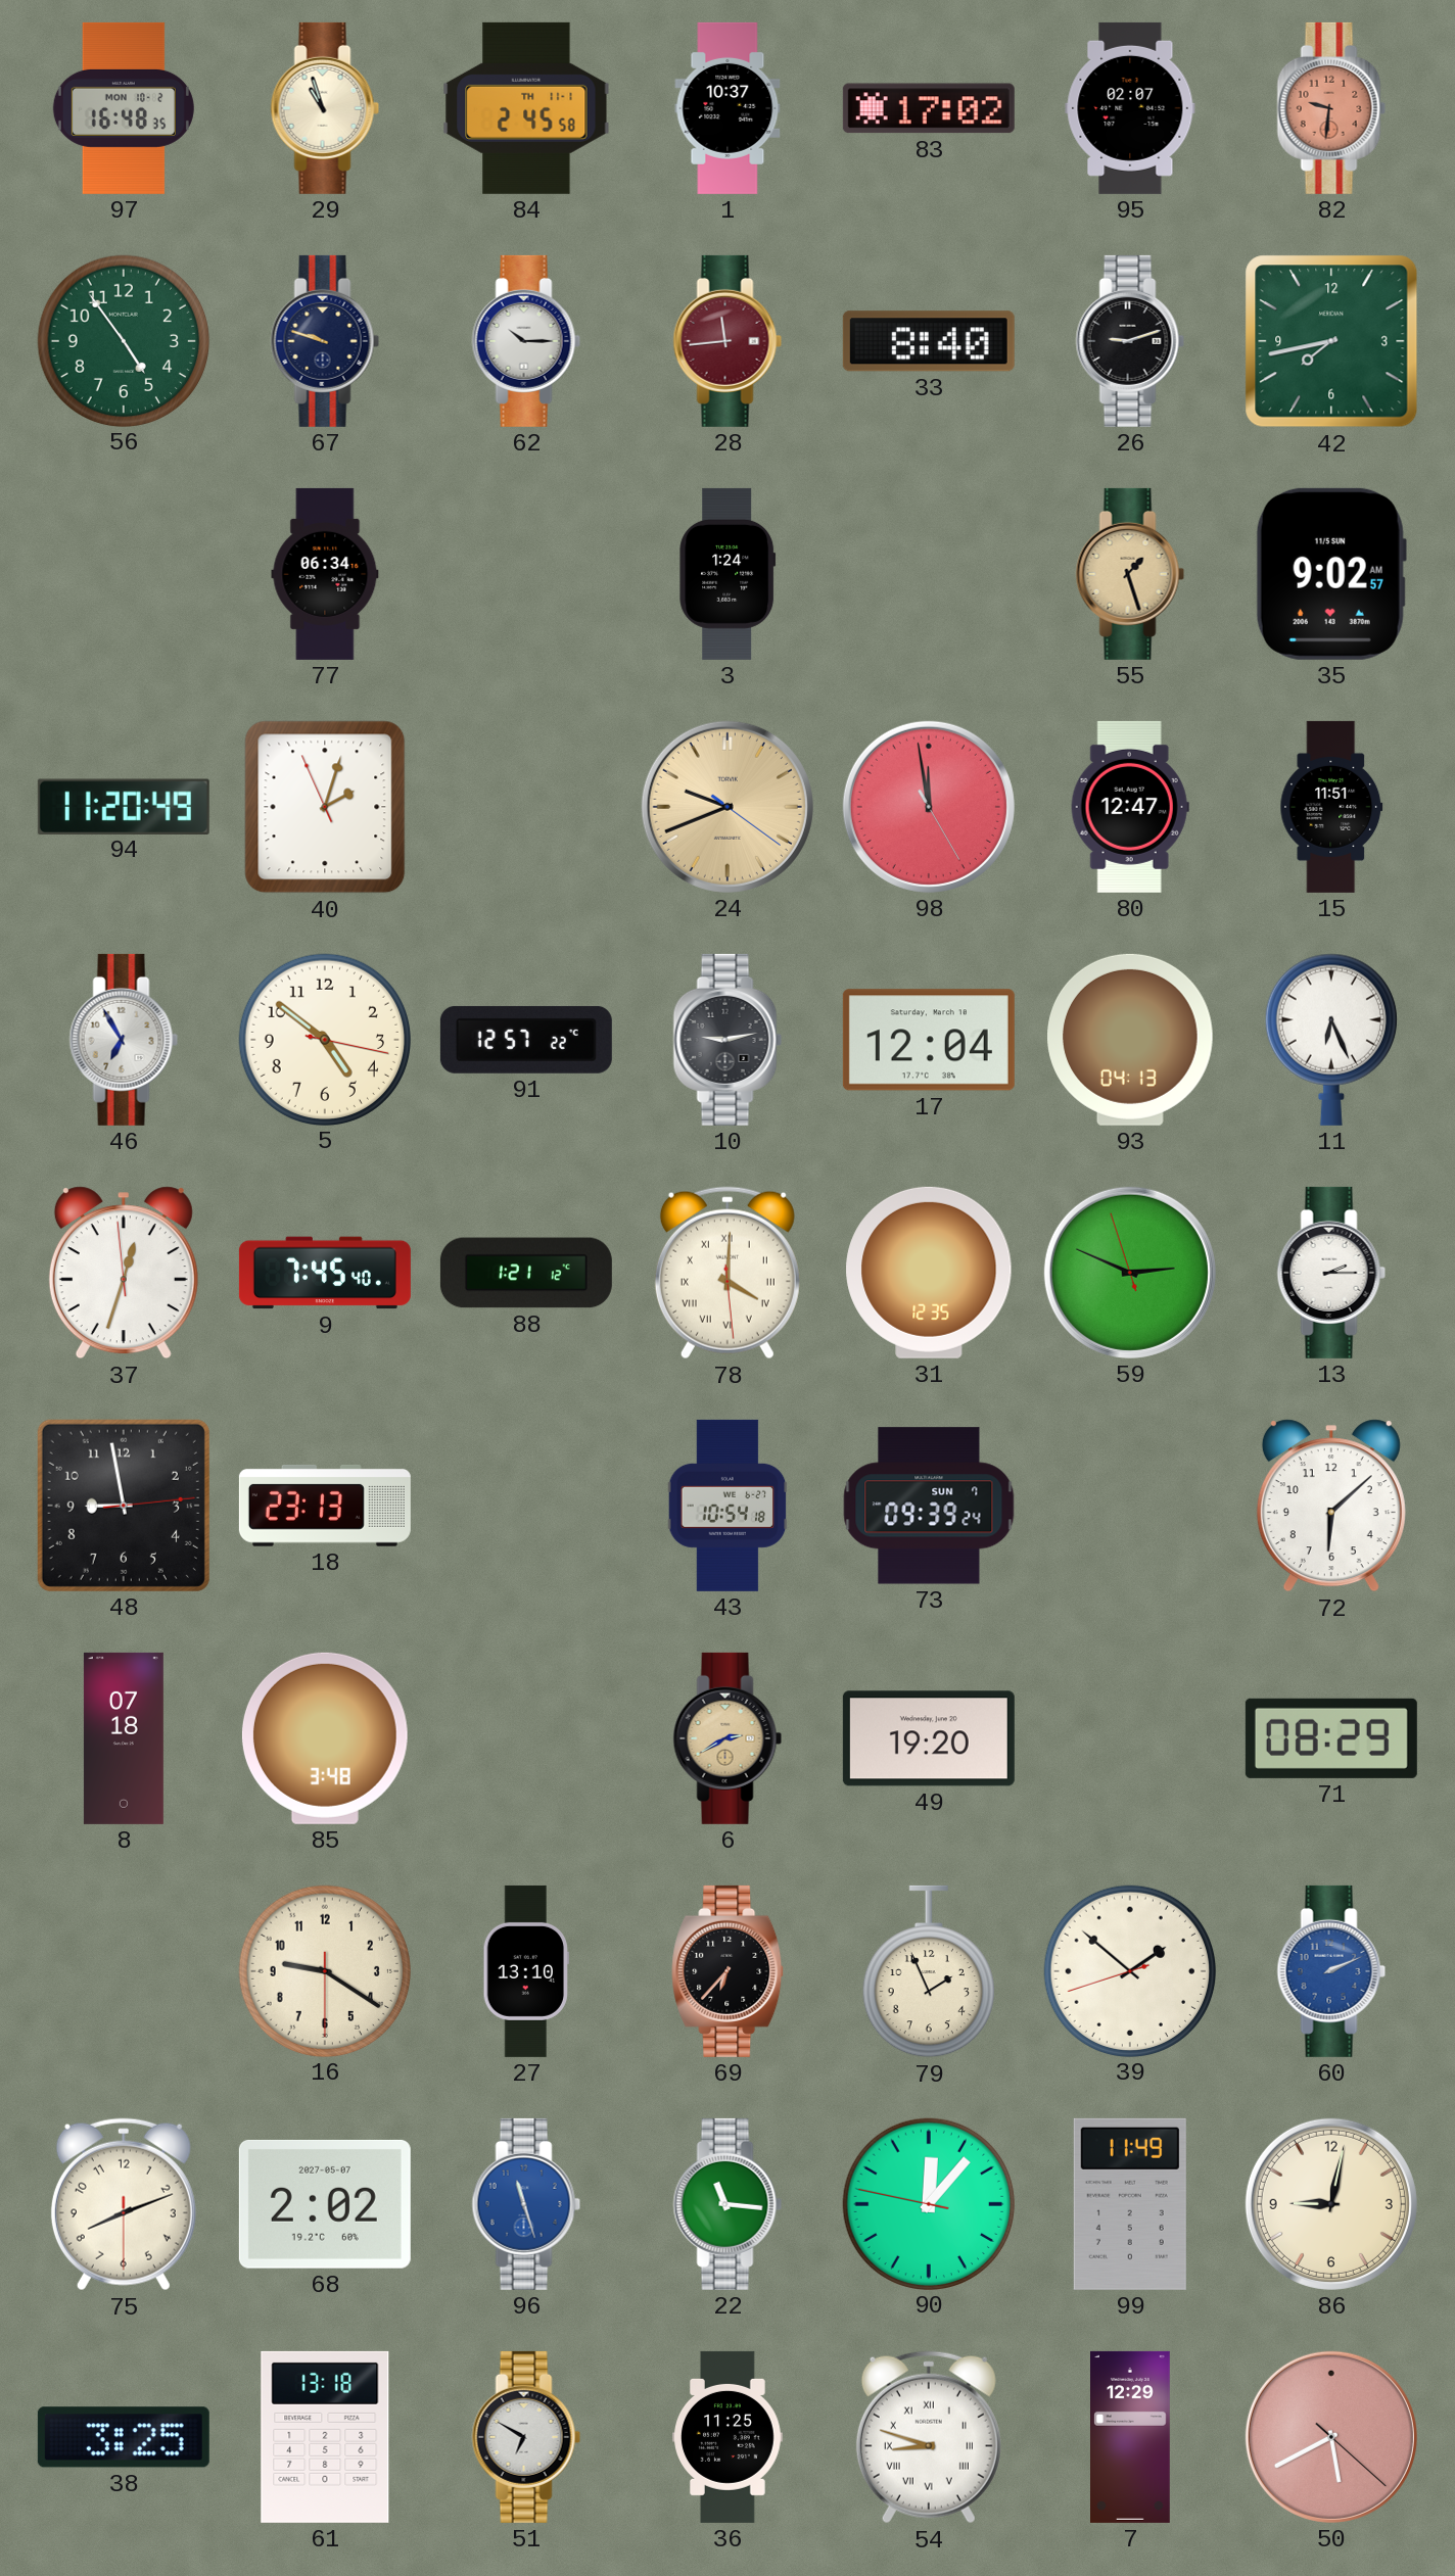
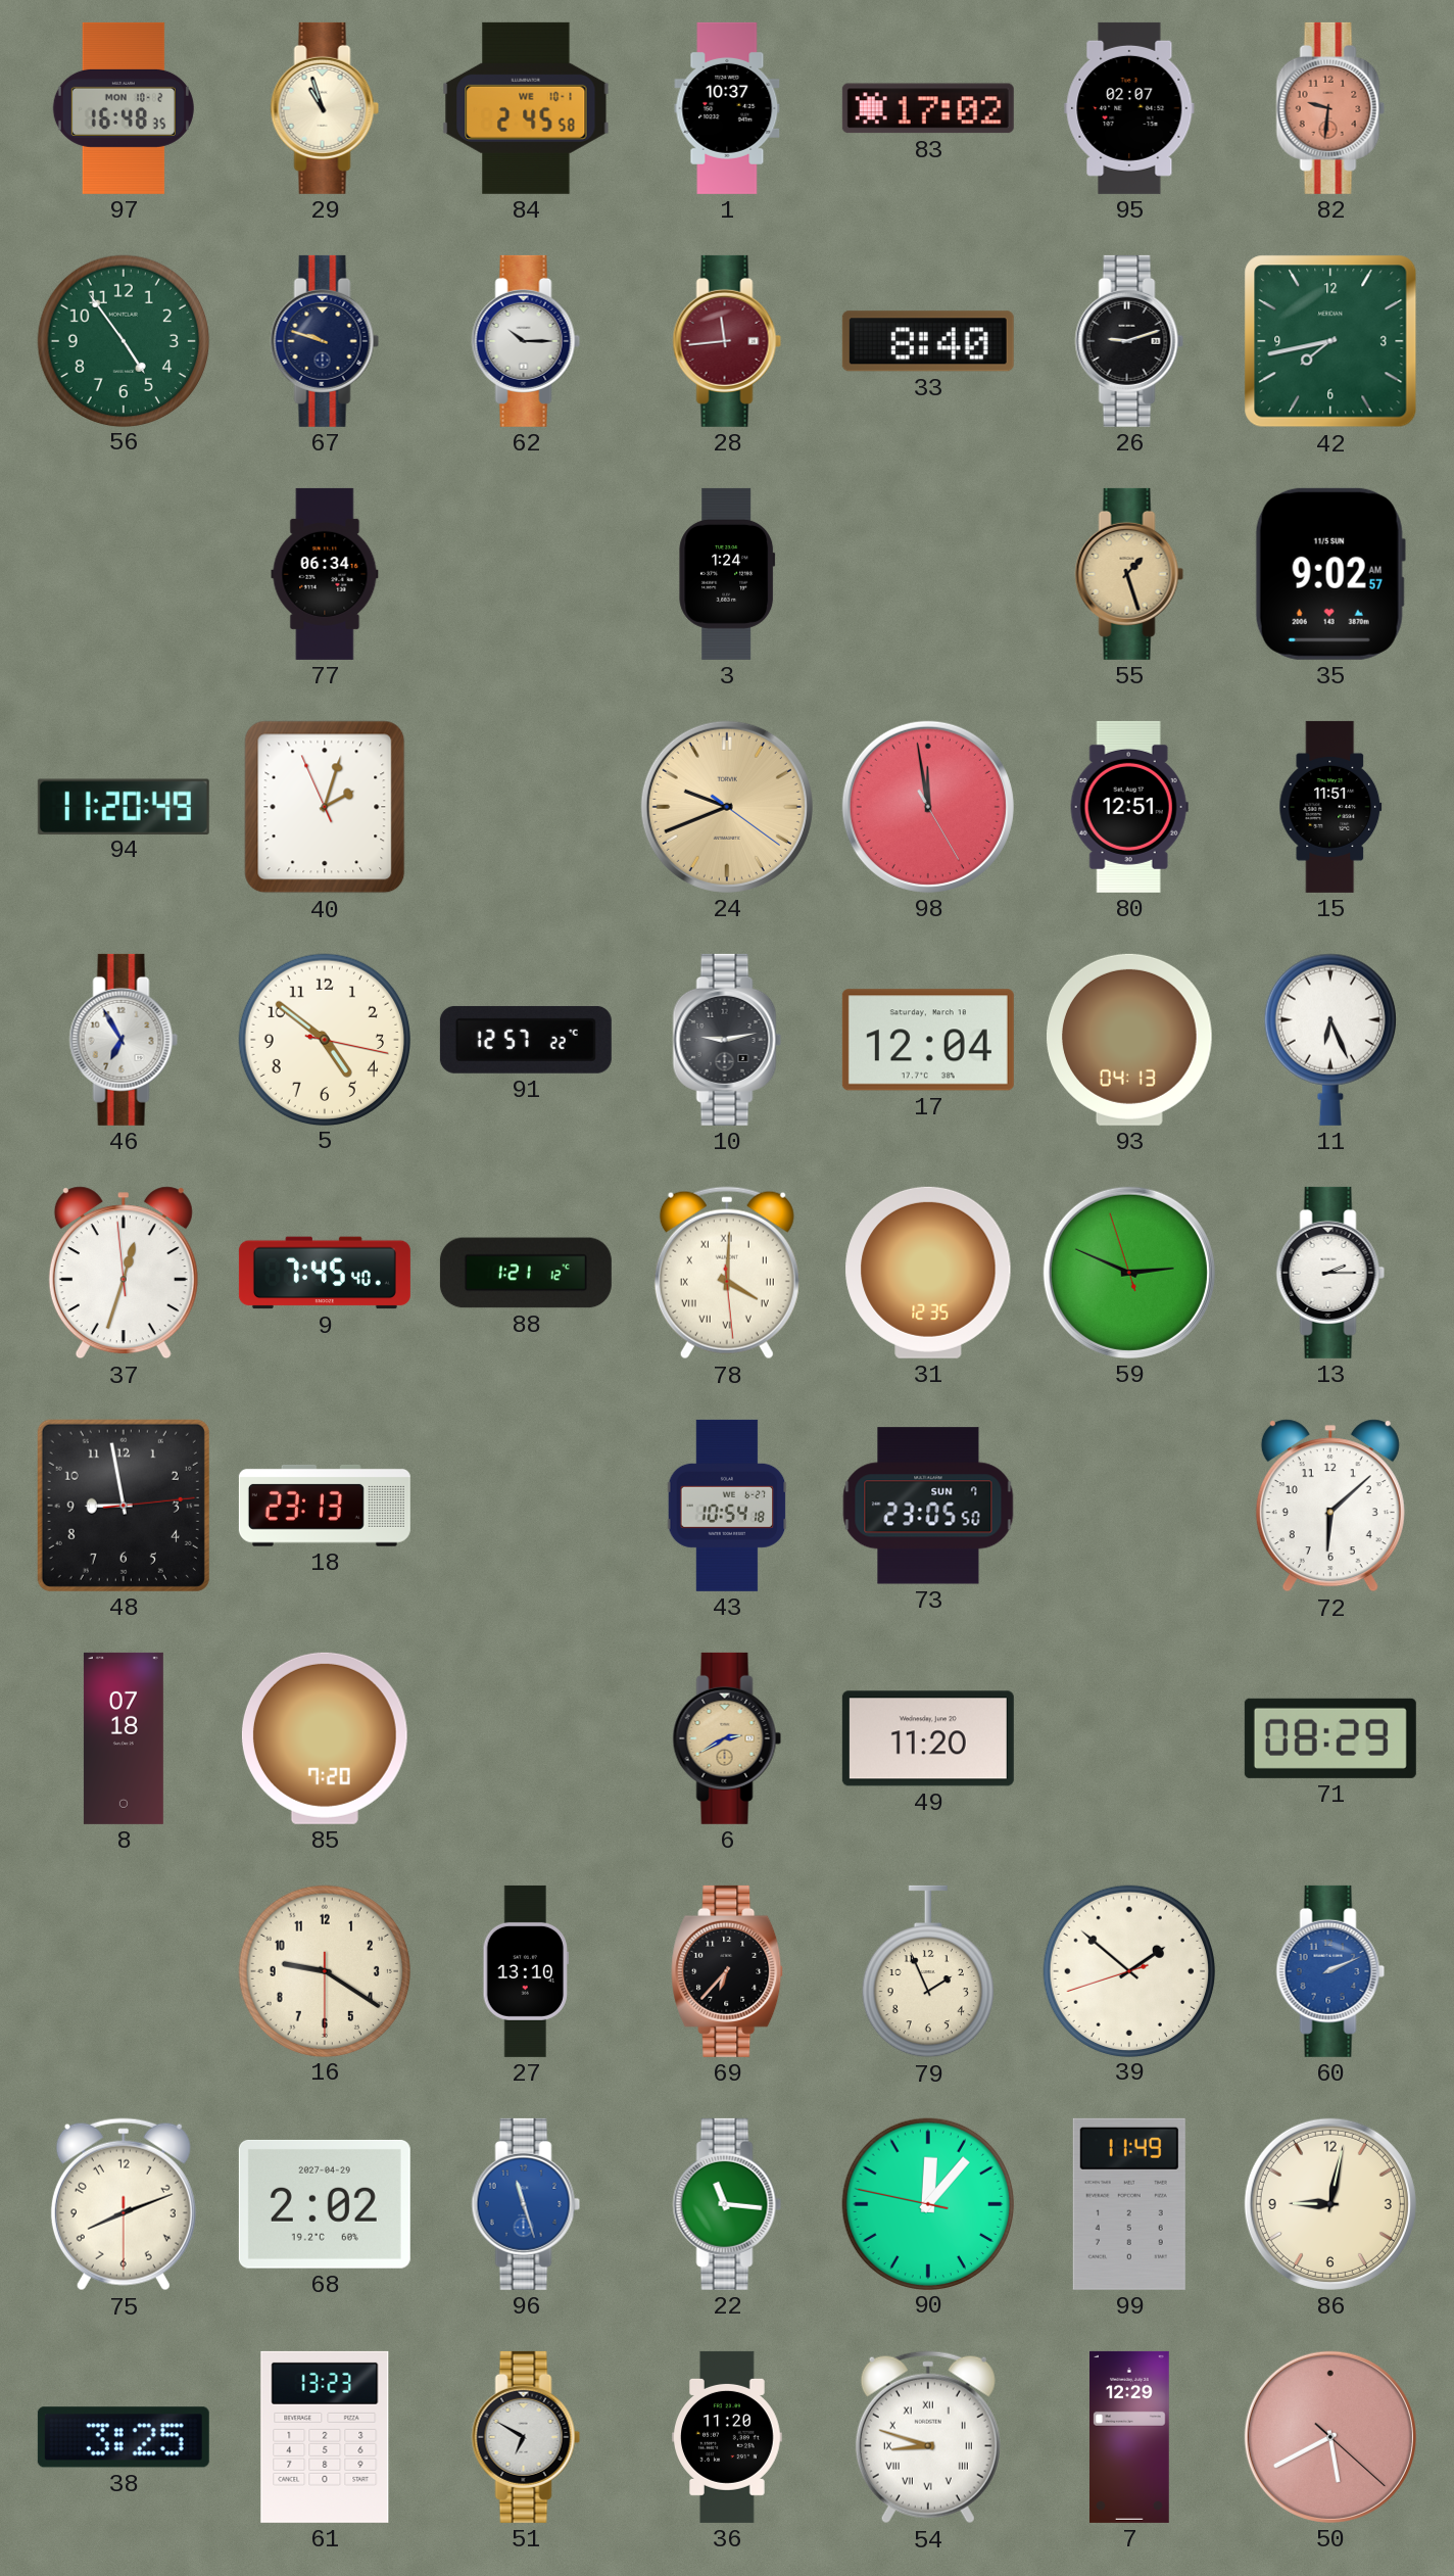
84 date: TH 11-1 -> WE 10-1
80: 12:47 -> 12:51
73: 09:39 -> 23:05
85: 3:48 -> 7:20
49: 19:20 -> 11:20
68 date: 2027-05-07 -> 2027-04-29
61: 13:18 -> 13:23
36: 11:25 -> 11:20
